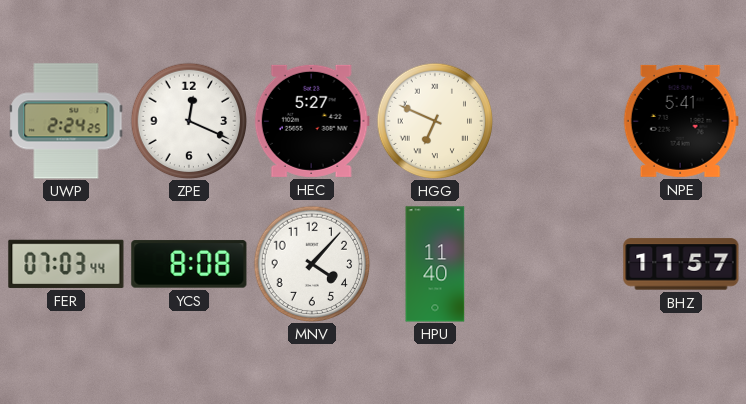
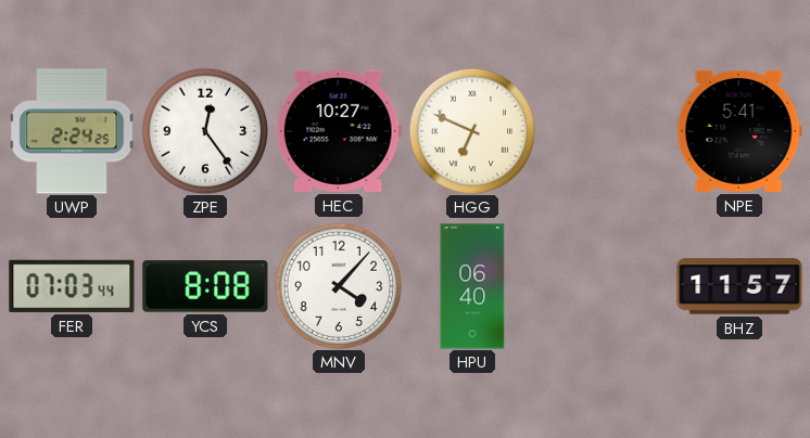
ZPE: 12:19 -> 12:24
HEC: 5:27 -> 10:27
HPU: 11:40 -> 06:40
